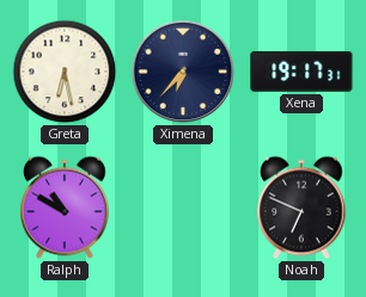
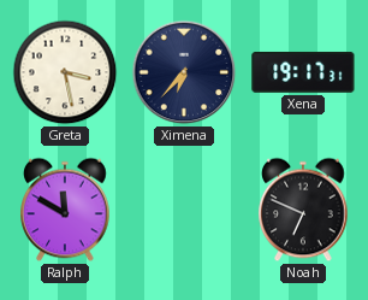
Greta: 6:28 -> 3:28
Ralph: 10:50 -> 11:50
